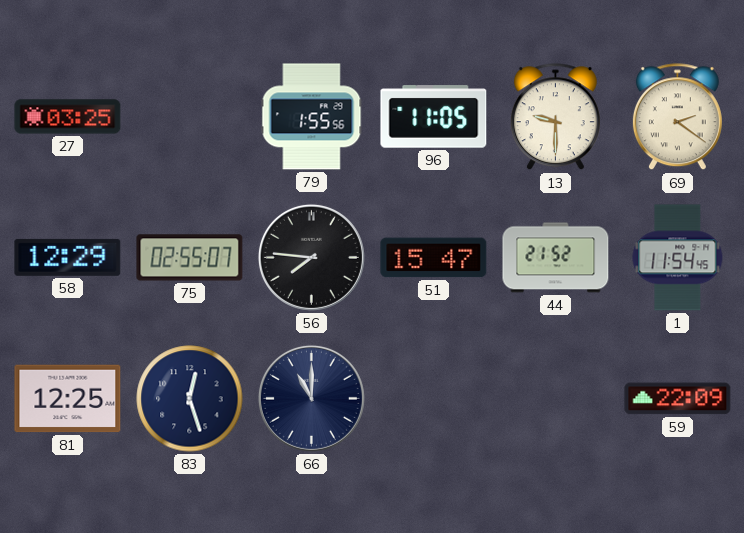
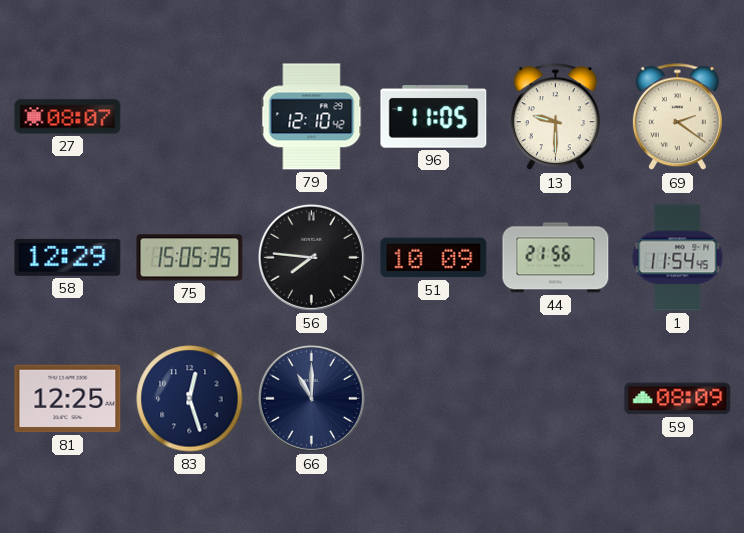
27: 03:25 -> 08:07
79: 1:55 -> 12:10
75: 02:55 -> 15:05
51: 15:47 -> 10:09
44: 21:52 -> 21:56
59: 22:09 -> 08:09
